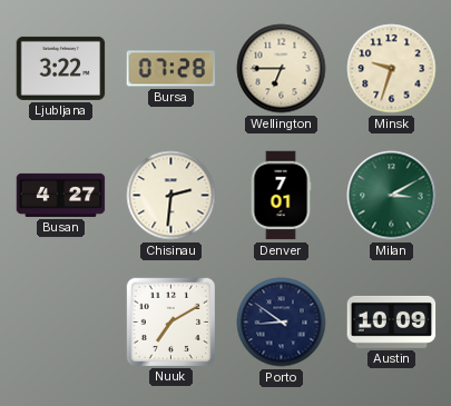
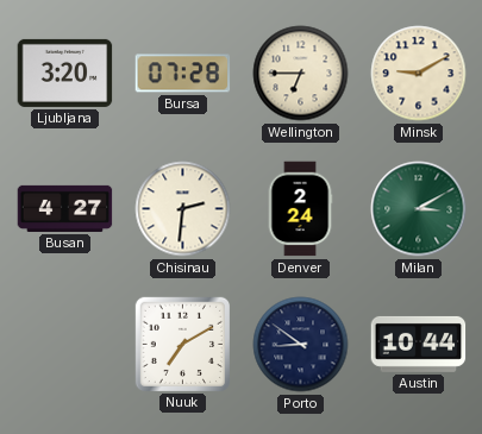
Ljubljana: 3:22 -> 3:20
Minsk: 9:33 -> 9:10
Denver: 7:01 -> 2:24
Austin: 10:09 -> 10:44
